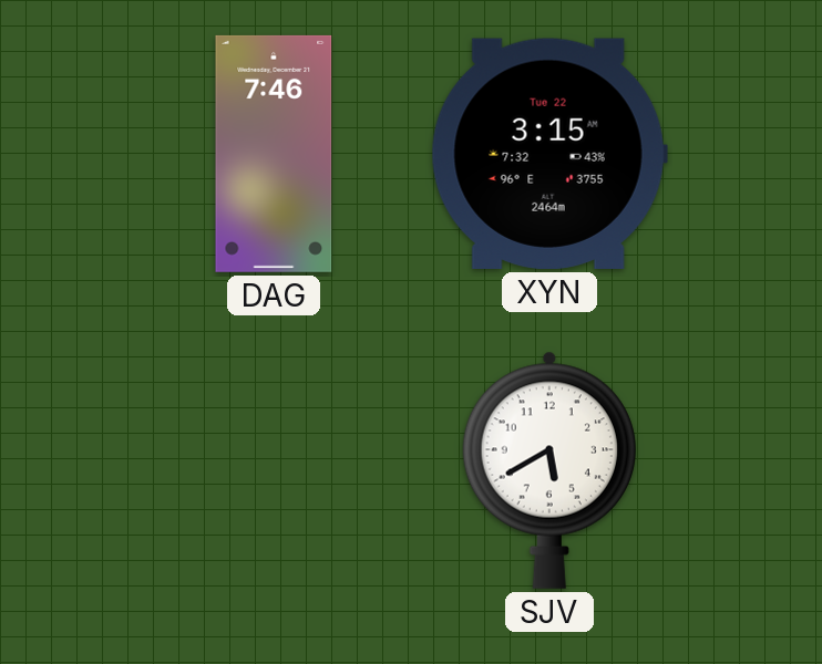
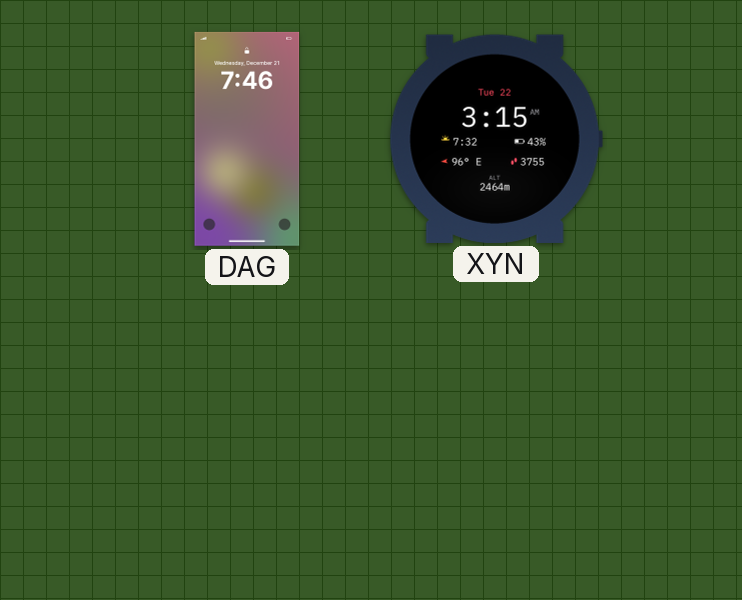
SJV: 5:40 -> none
